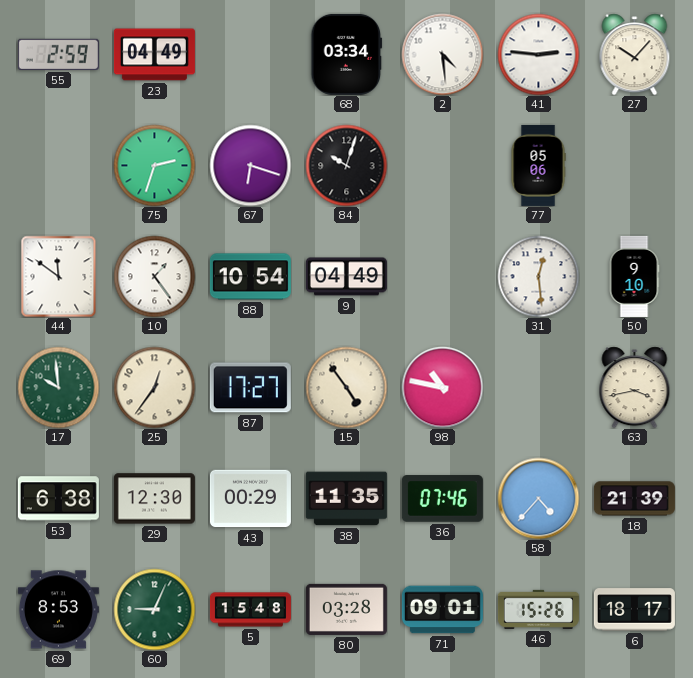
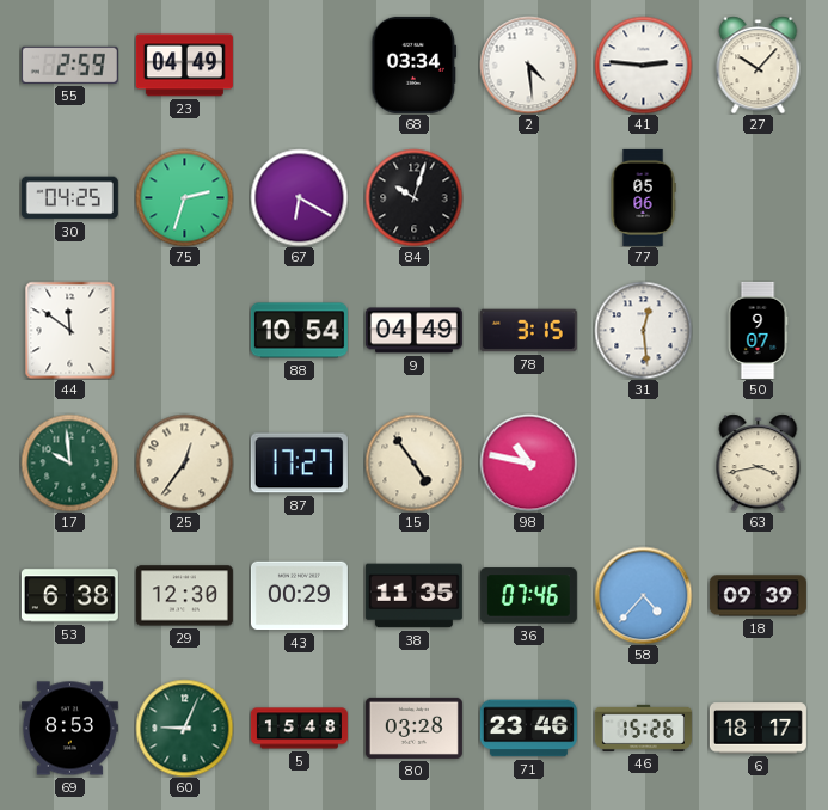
30: none -> 04:25
67: 6:18 -> 6:20
10: 1:24 -> none
78: none -> 3:15
50: 9:10 -> 9:07
18: 21:39 -> 09:39
71: 09:01 -> 23:46
